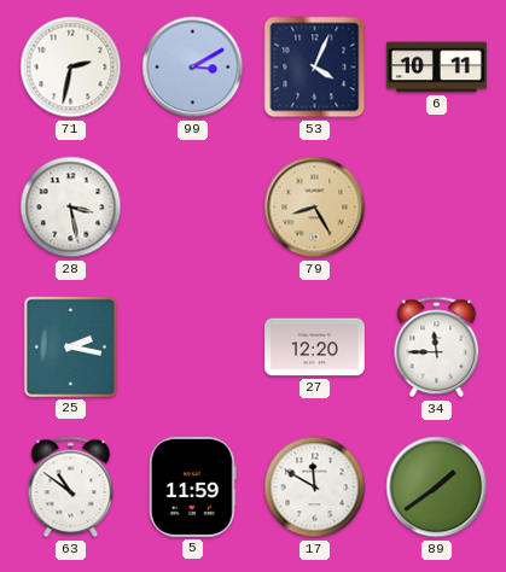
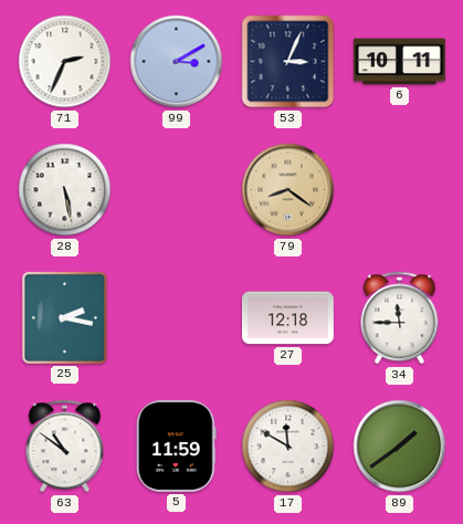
71: 2:32 -> 2:34
53: 4:04 -> 3:04
28: 3:28 -> 5:28
79: 8:25 -> 8:21
27: 12:20 -> 12:18
